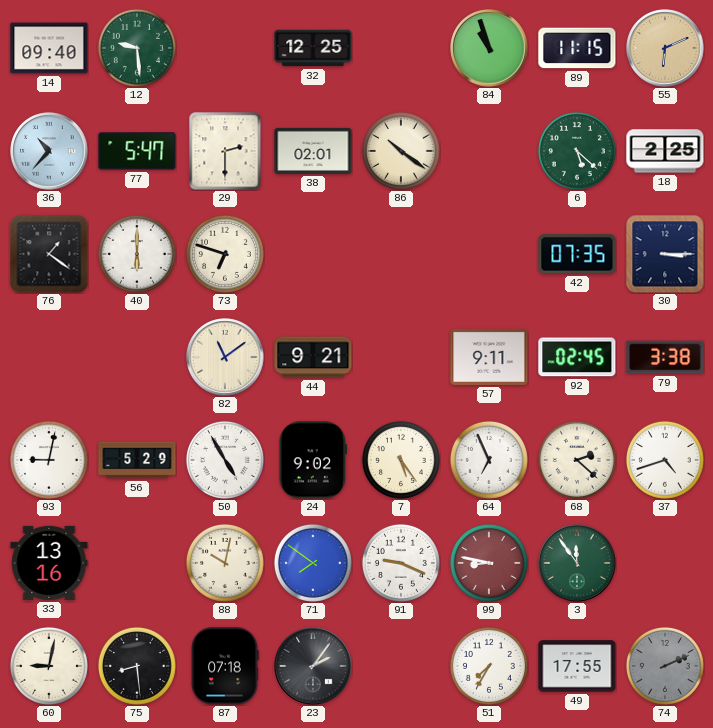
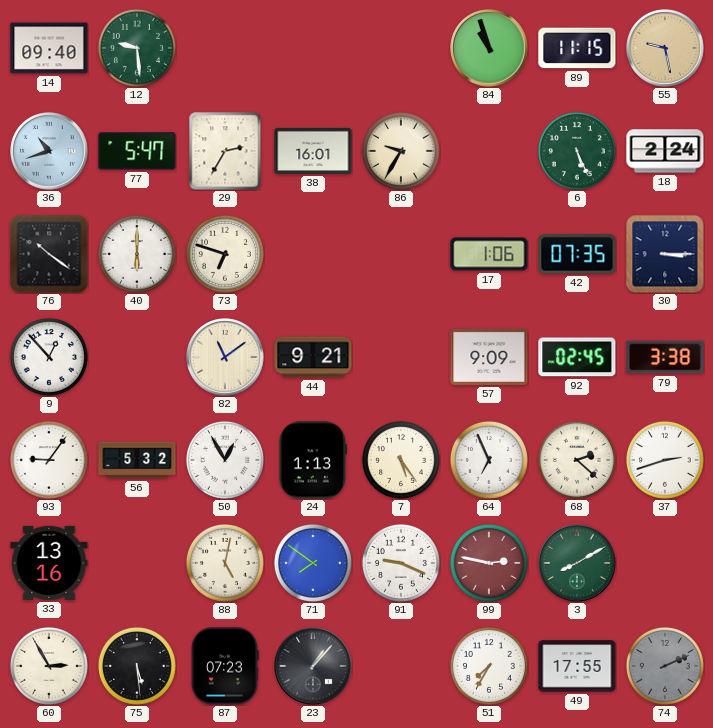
32: 12:25 -> none
55: 6:11 -> 9:28
36: 10:37 -> 10:42
29: 2:30 -> 2:35
38: 02:01 -> 16:01
86: 10:21 -> 9:35
6: 5:22 -> 5:26
18: 2:25 -> 2:24
76: 1:21 -> 10:21
17: none -> 1:06
9: none -> 12:53
57: 9:11 -> 9:09
93: 9:02 -> 9:06
56: 5:29 -> 5:32
50: 4:55 -> 12:55
24: 9:02 -> 1:13
37: 4:42 -> 2:42
88: 10:02 -> 5:02
99: 8:47 -> 2:47
3: 11:54 -> 8:10
60: 9:02 -> 2:55
75: 8:29 -> 5:29
87: 07:18 -> 07:23
23: 2:06 -> 1:07
